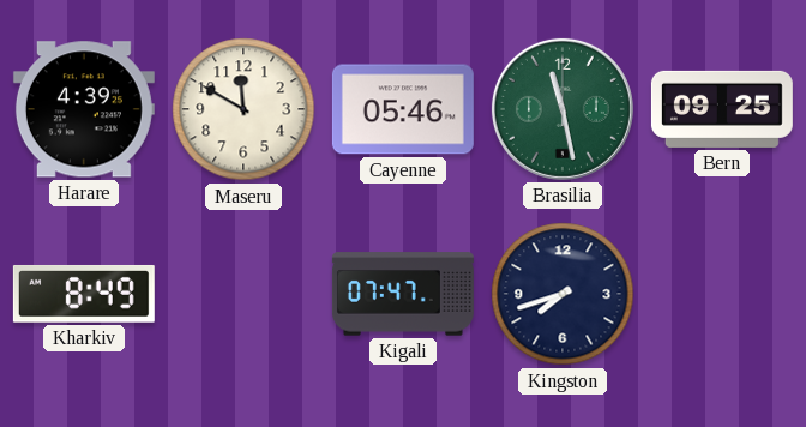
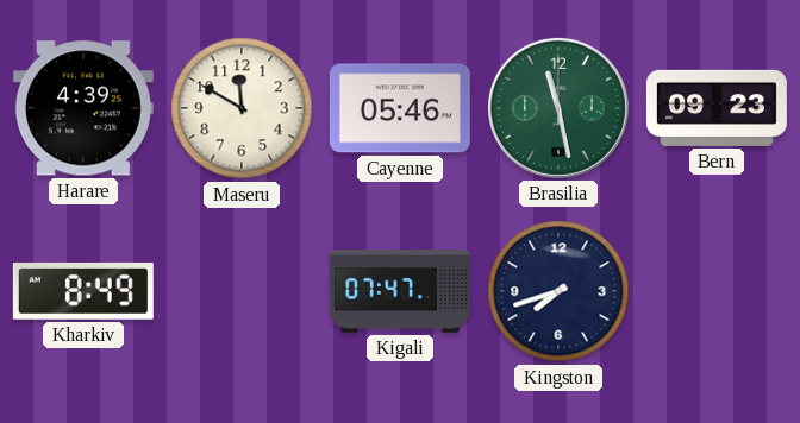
Bern: 09:25 -> 09:23
